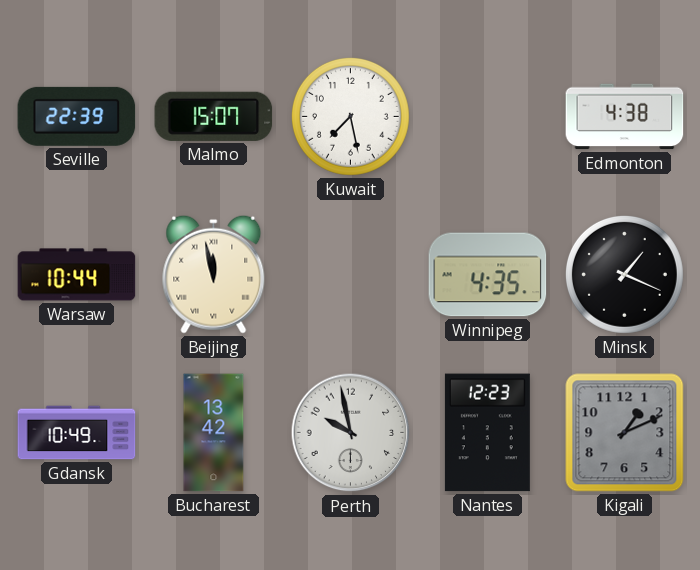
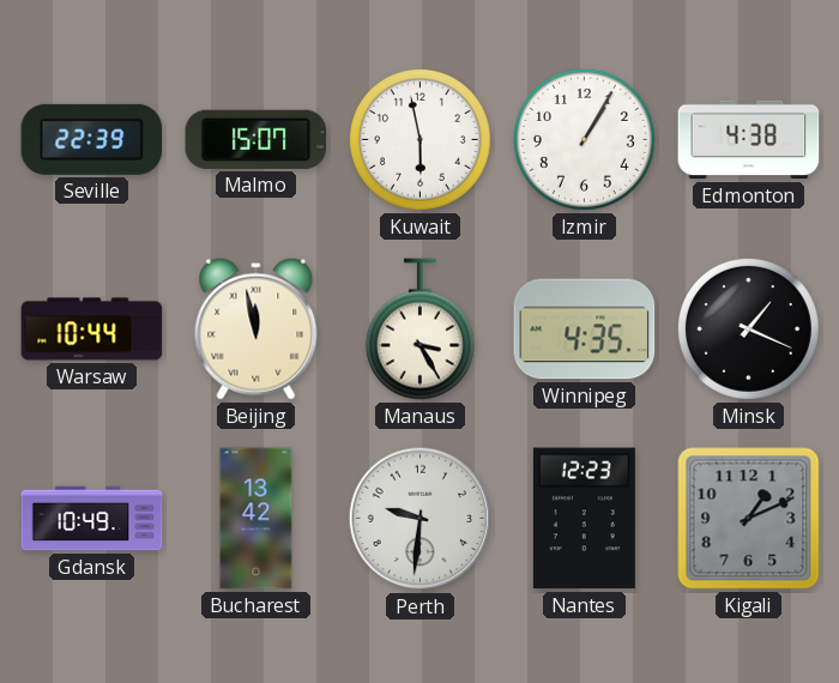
Kuwait: 7:28 -> 5:58
Izmir: none -> 1:05
Manaus: none -> 3:25
Perth: 9:58 -> 9:31
